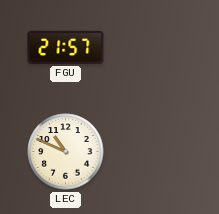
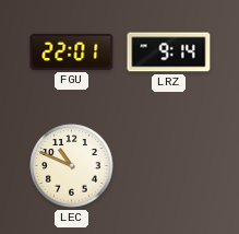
FGU: 21:57 -> 22:01
LRZ: none -> 9:14
